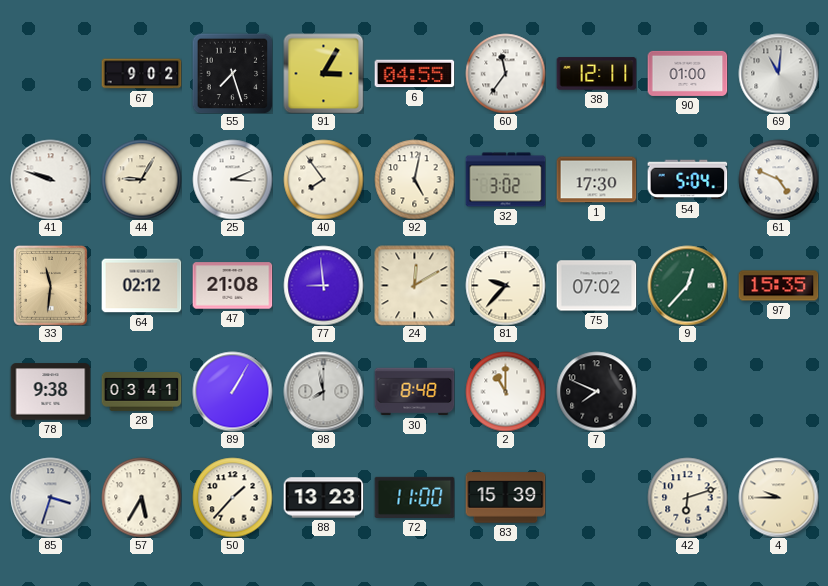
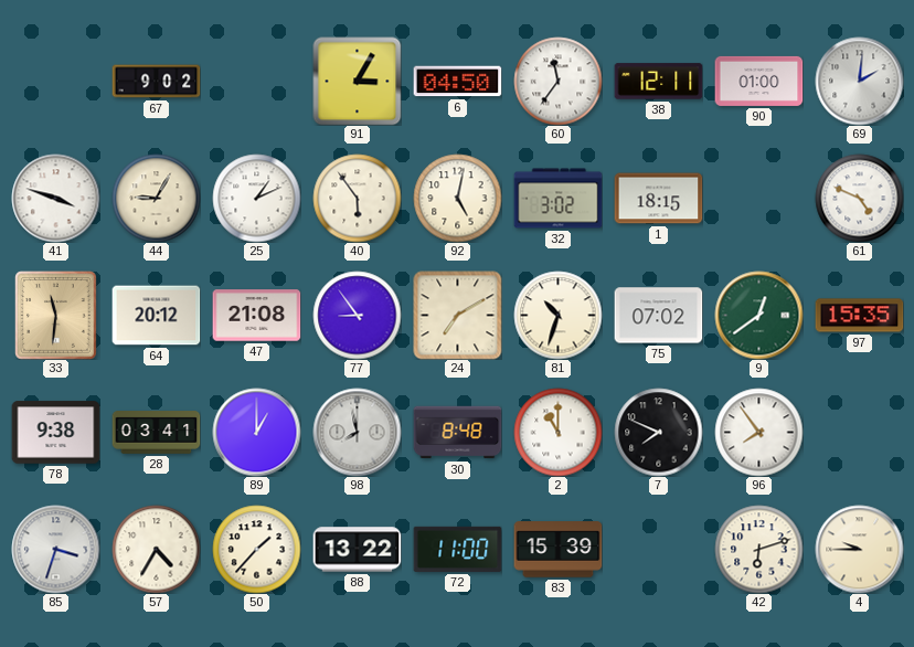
55: 7:27 -> none
6: 04:55 -> 04:50
69: 11:01 -> 2:01
41: 9:48 -> 3:48
25: 3:11 -> 1:11
40: 7:54 -> 5:54
1: 17:30 -> 18:15
54: 5:04 -> none
64: 02:12 -> 20:12
77: 8:59 -> 8:54
24: 12:10 -> 7:10
81: 9:37 -> 10:33
9: 12:37 -> 12:39
89: 1:05 -> 1:00
96: none -> 7:54
57: 5:35 -> 4:35
88: 13:23 -> 13:22
